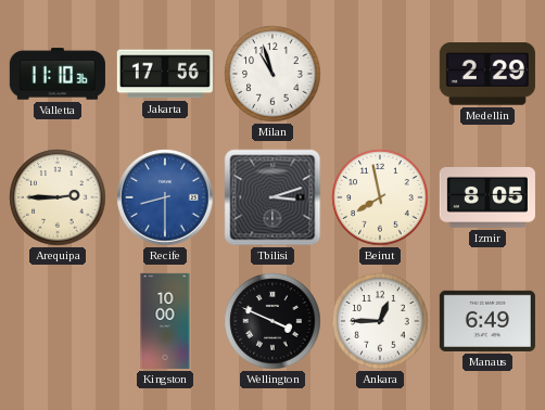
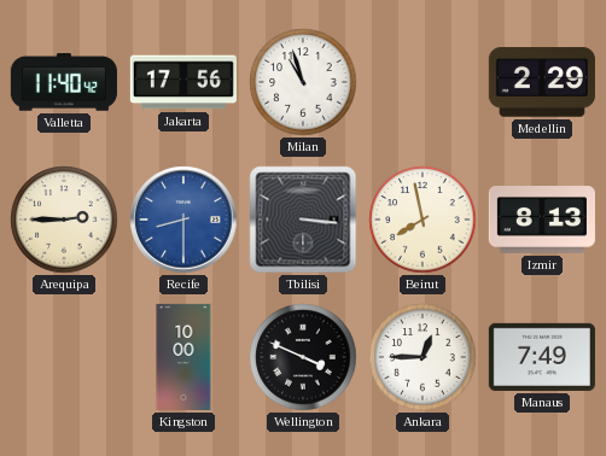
Valletta: 11:10 -> 11:40
Tbilisi: 3:12 -> 3:16
Izmir: 8:05 -> 8:13
Manaus: 6:49 -> 7:49
